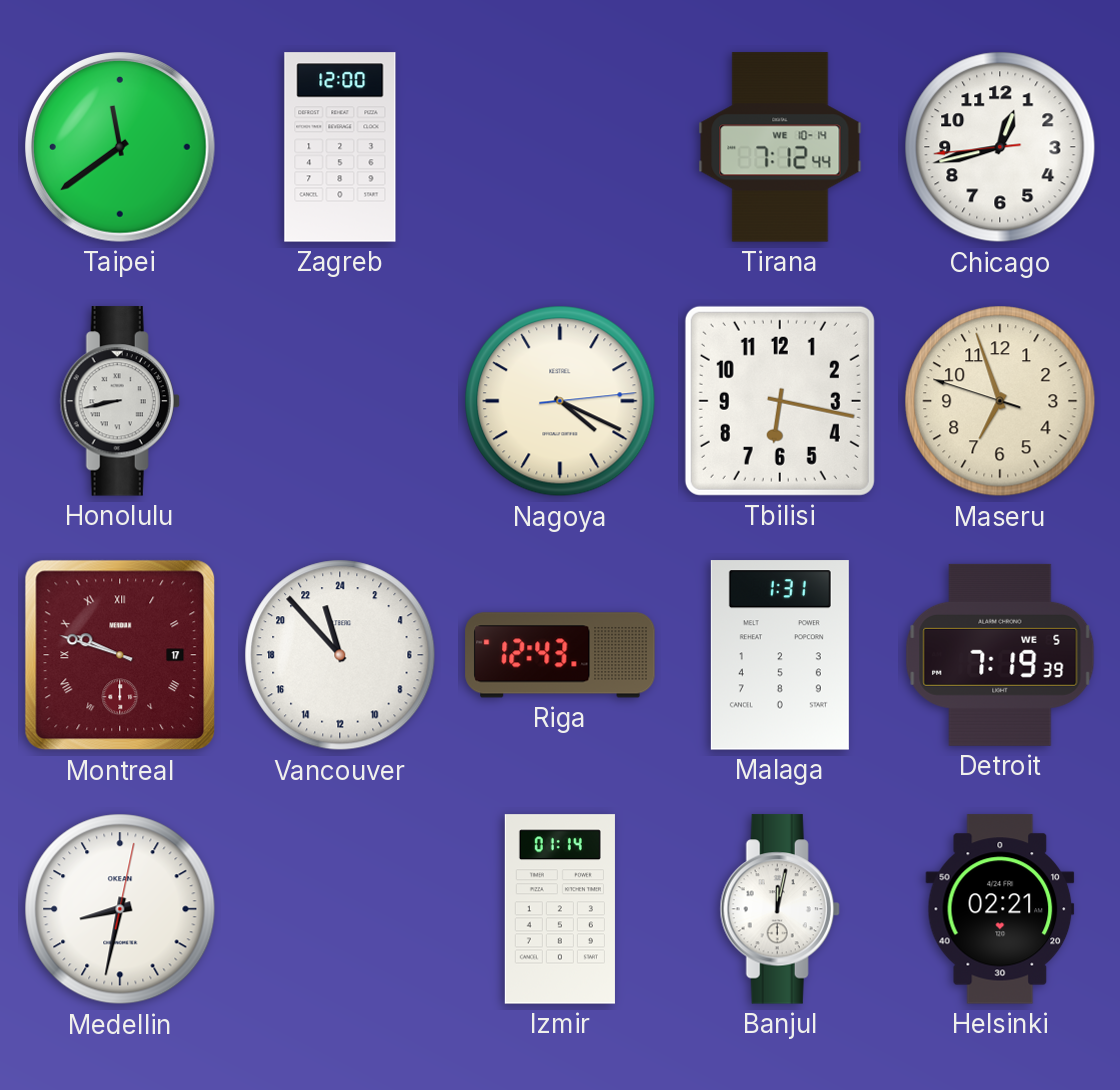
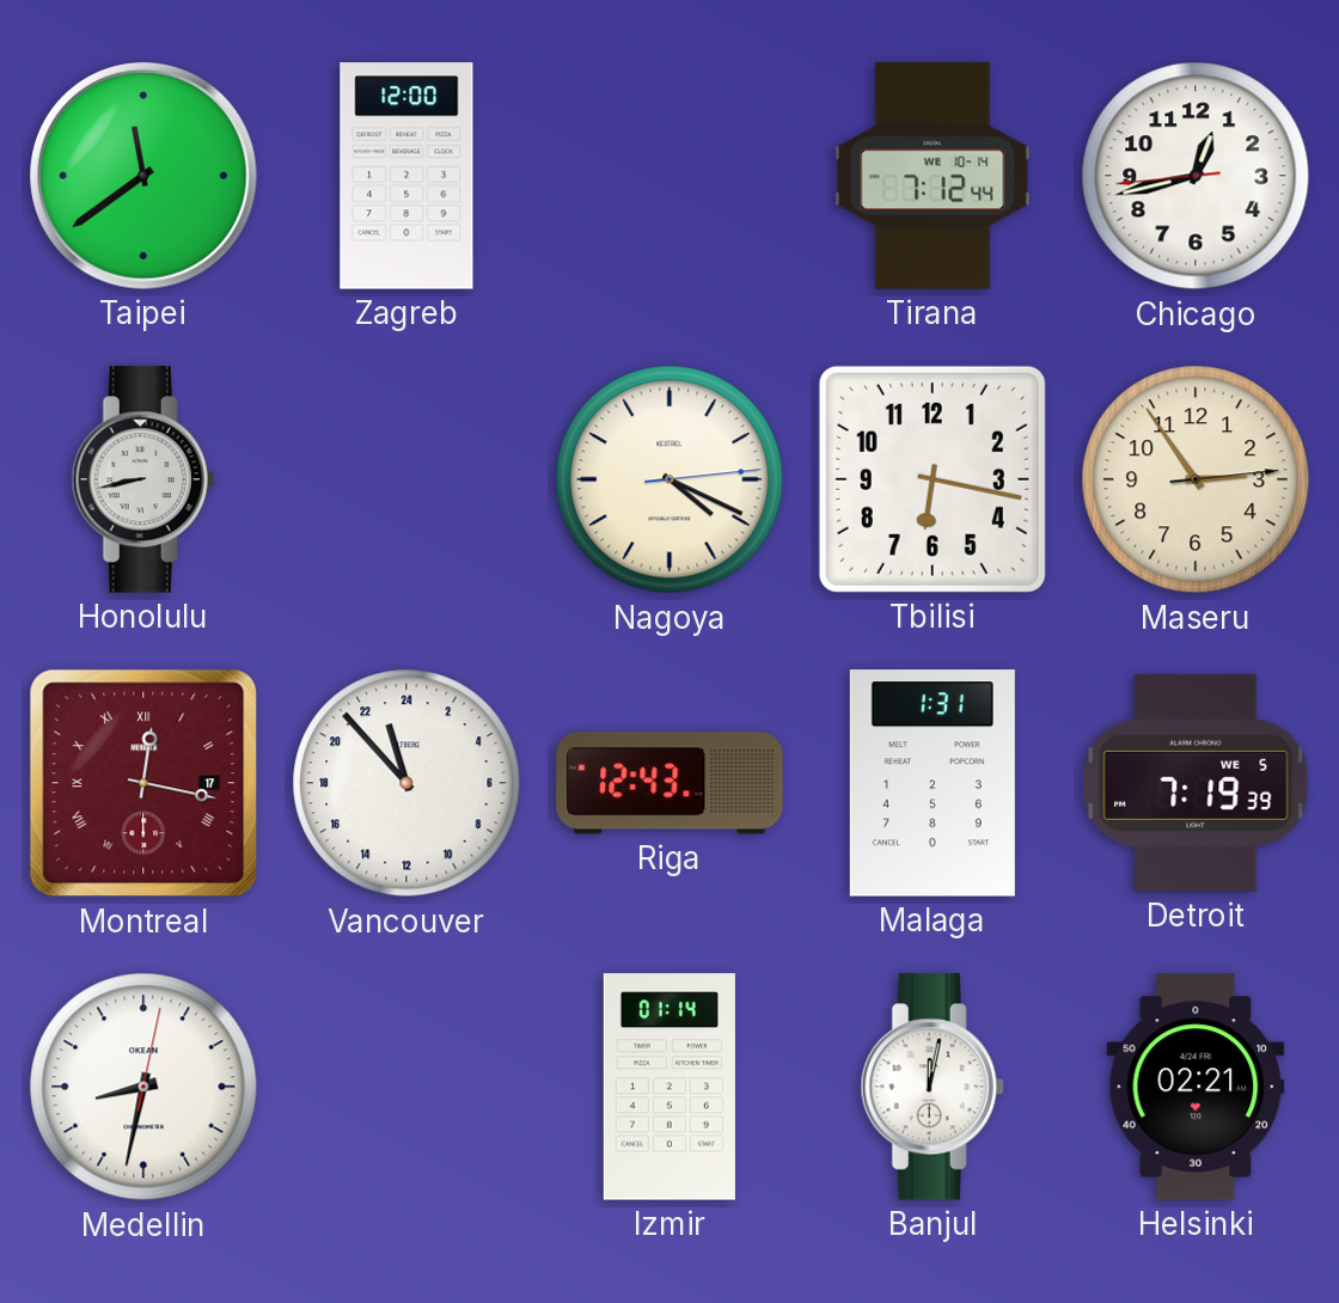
Maseru: 6:56 -> 2:54
Montreal: 9:48 -> 12:17
